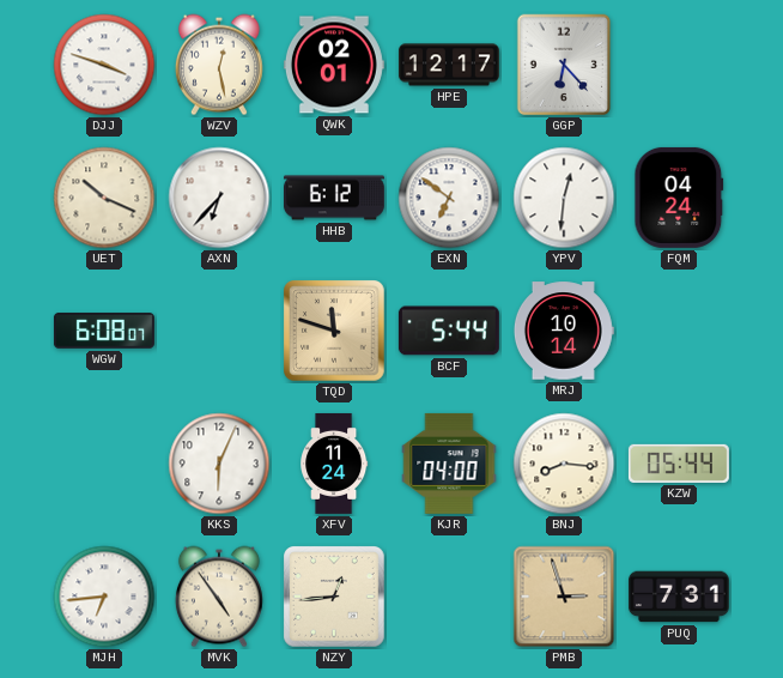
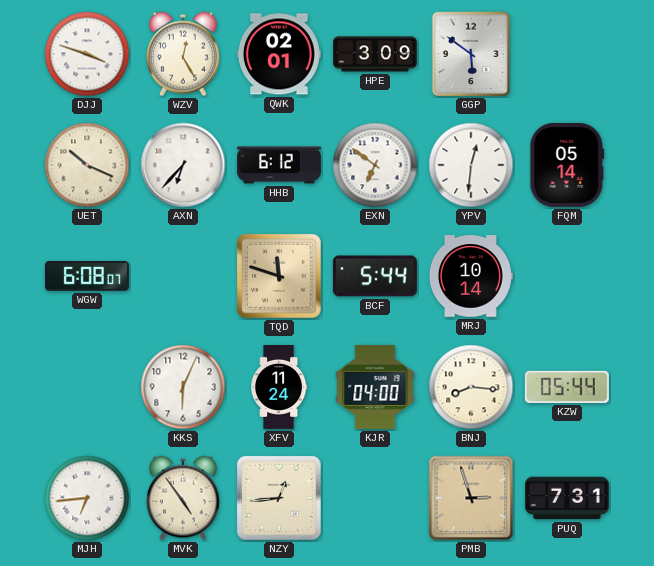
WZV: 12:28 -> 12:25
HPE: 12:17 -> 3:09
GGP: 6:23 -> 5:51
FQM: 04:24 -> 05:14
